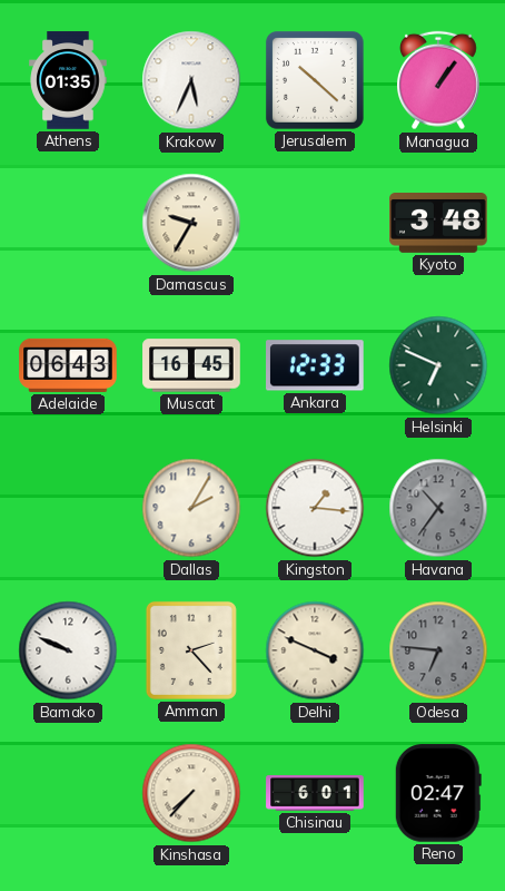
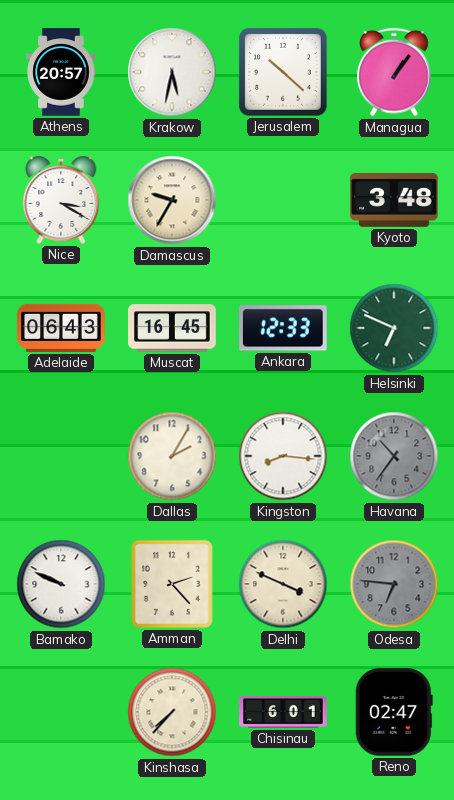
Athens: 01:35 -> 20:57
Krakow: 5:34 -> 5:32
Nice: none -> 3:20
Kingston: 1:16 -> 8:16
